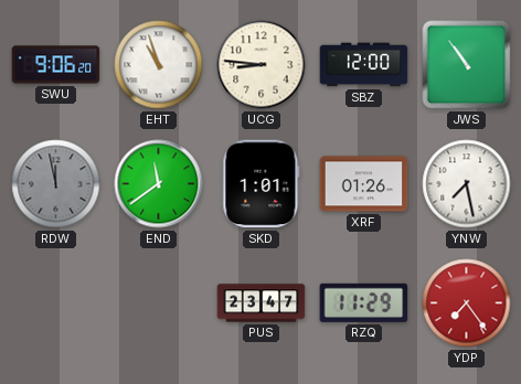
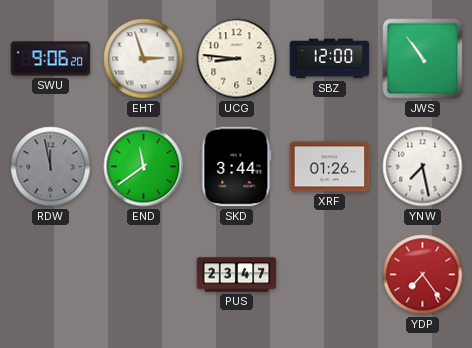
EHT: 10:57 -> 2:57
SKD: 1:01 -> 3:44
RZQ: 11:29 -> none
